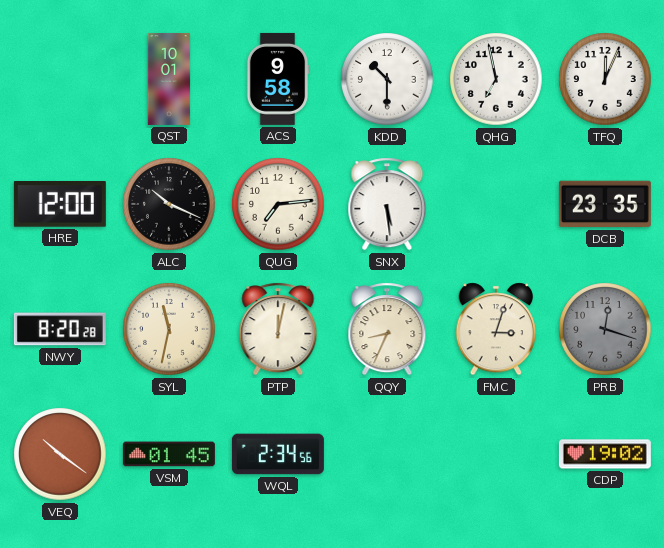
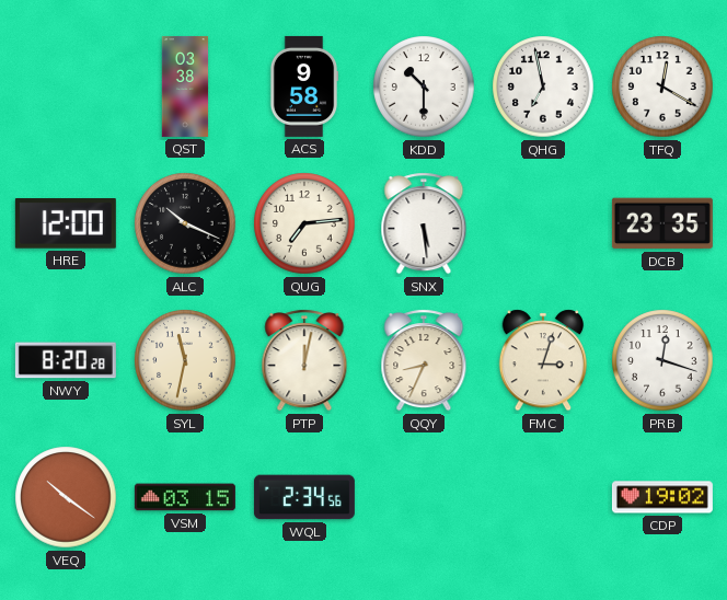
QST: 10:01 -> 03:38
TFQ: 12:04 -> 12:20
PRB dial: grey -> white
VSM: 01:45 -> 03:15
